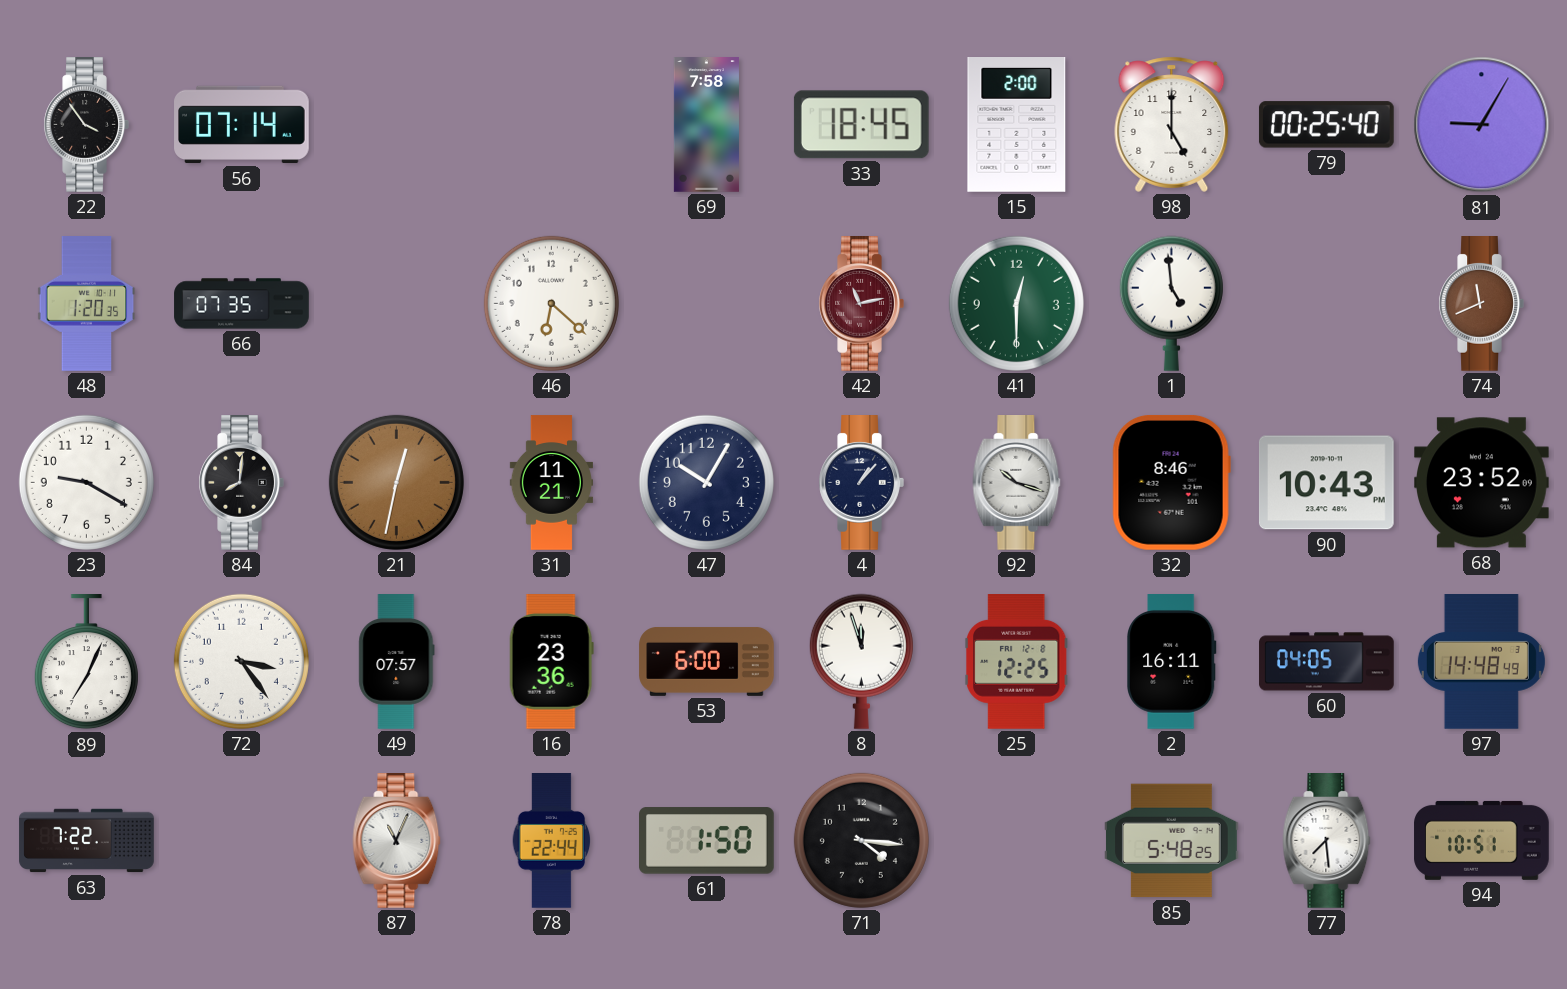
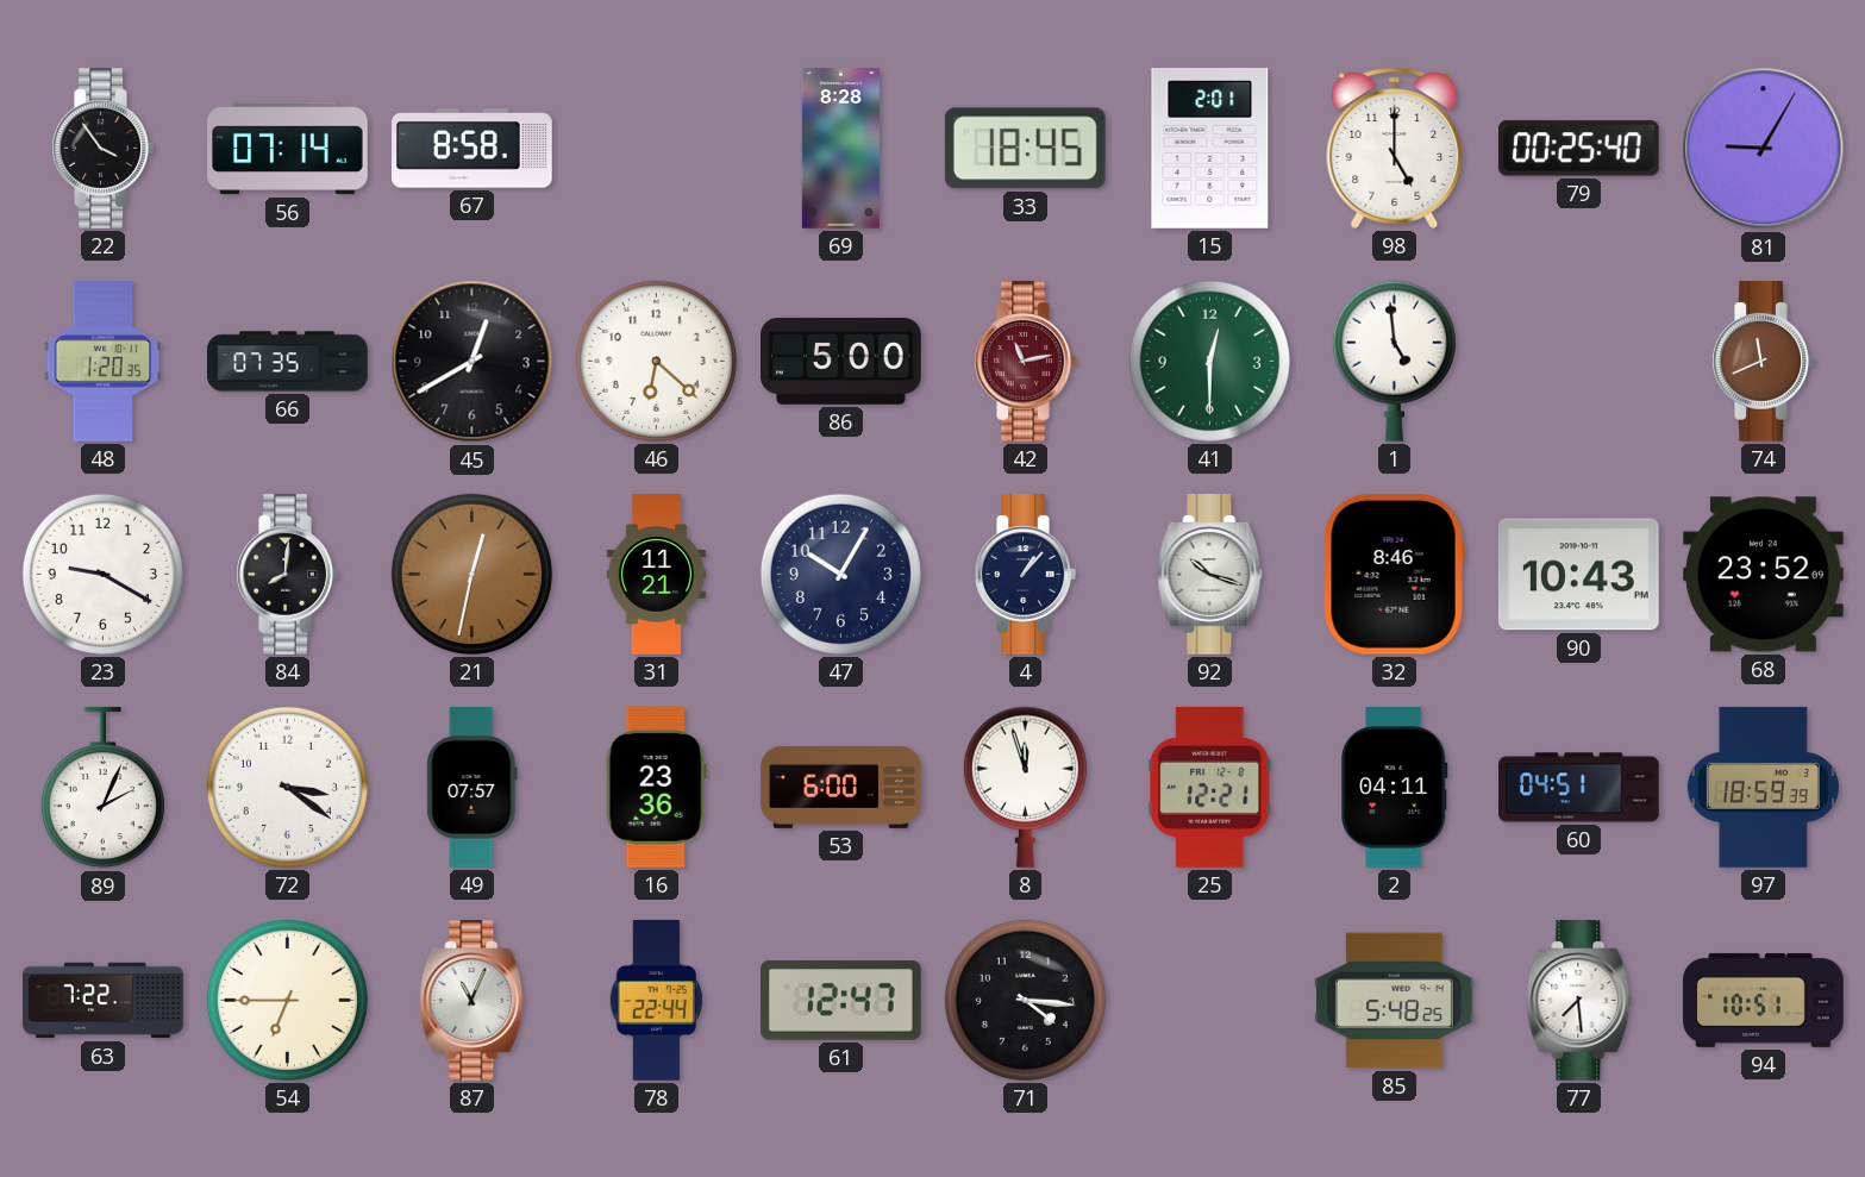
67: none -> 8:58
69: 7:58 -> 8:28
15: 2:00 -> 2:01
45: none -> 12:40
86: none -> 5:00
89: 7:04 -> 2:04
72: 3:24 -> 3:21
25: 12:25 -> 12:21
2: 16:11 -> 04:11
60: 04:05 -> 04:51
97: 14:48 -> 18:59
54: none -> 6:45
61: 1:50 -> 12:47
